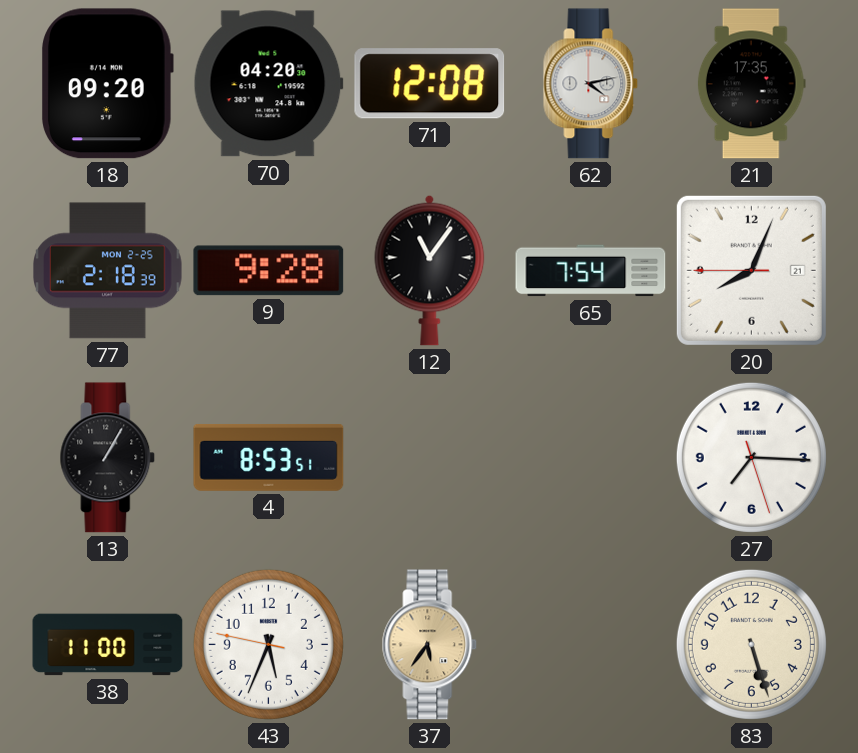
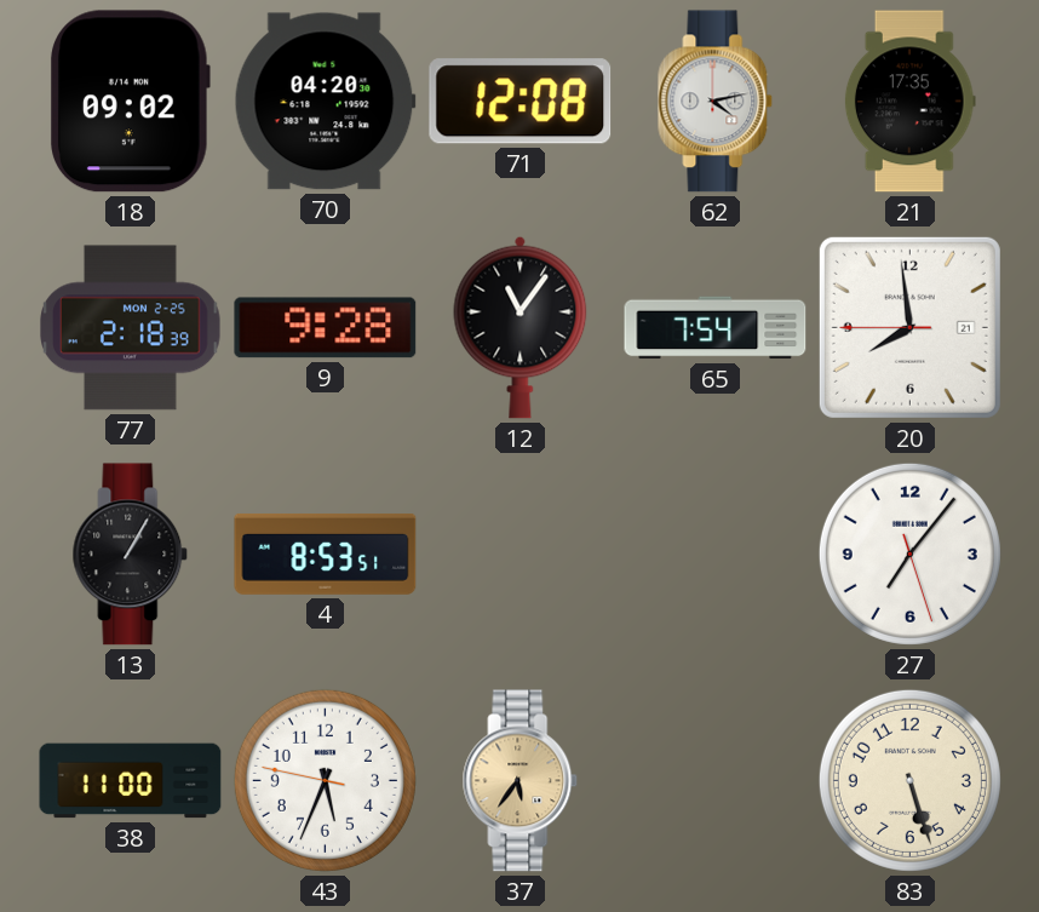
18: 09:20 -> 09:02
20: 8:03 -> 7:58
27: 7:15 -> 7:06
